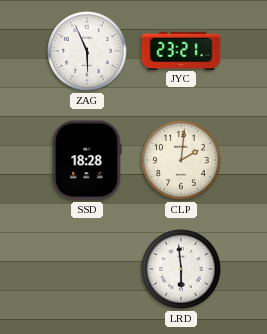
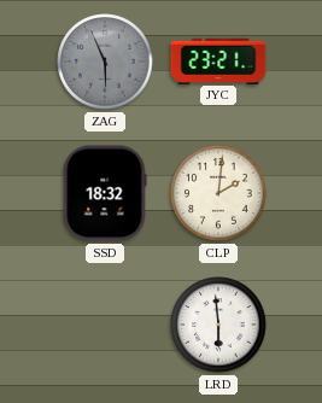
ZAG dial: white -> grey
SSD: 18:28 -> 18:32
